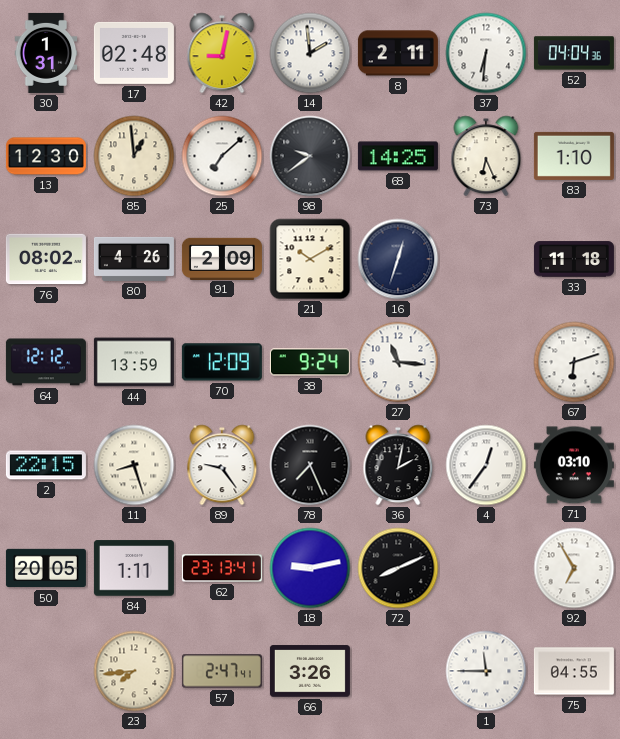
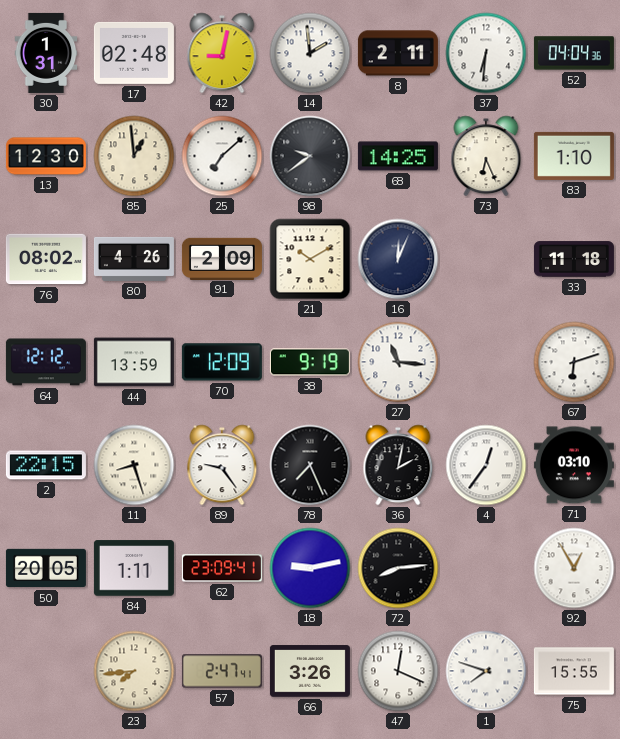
16: 12:33 -> 12:04
38: 9:24 -> 9:19
62: 23:13 -> 23:09
72: 8:11 -> 8:14
92: 6:55 -> 12:55
47: none -> 12:19
1: 11:45 -> 7:48
75: 04:55 -> 15:55
